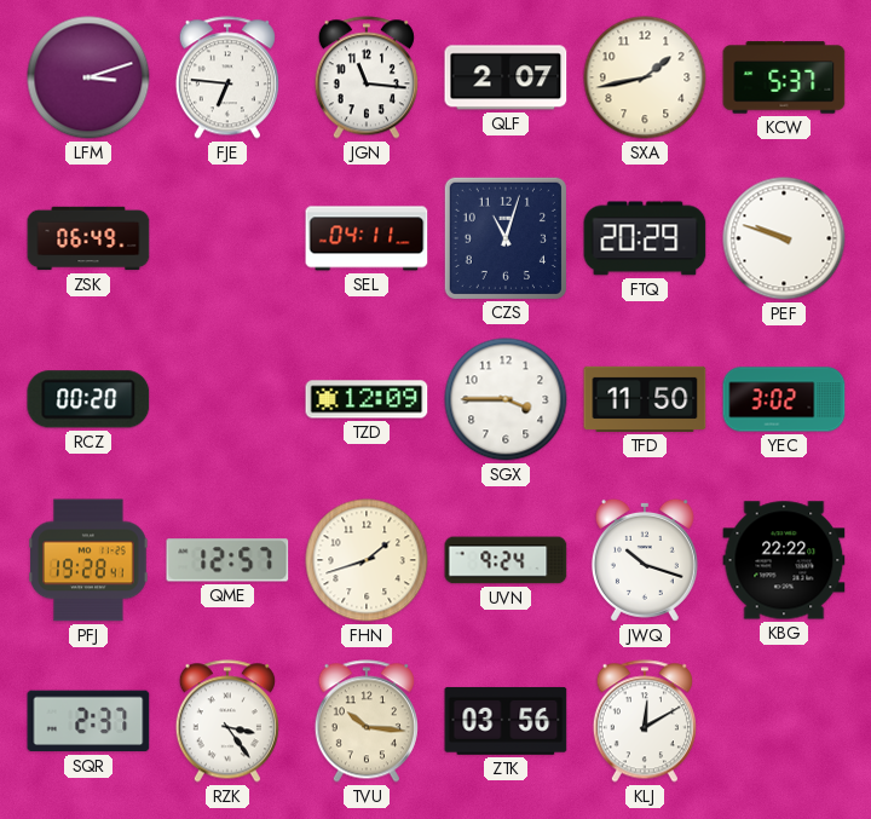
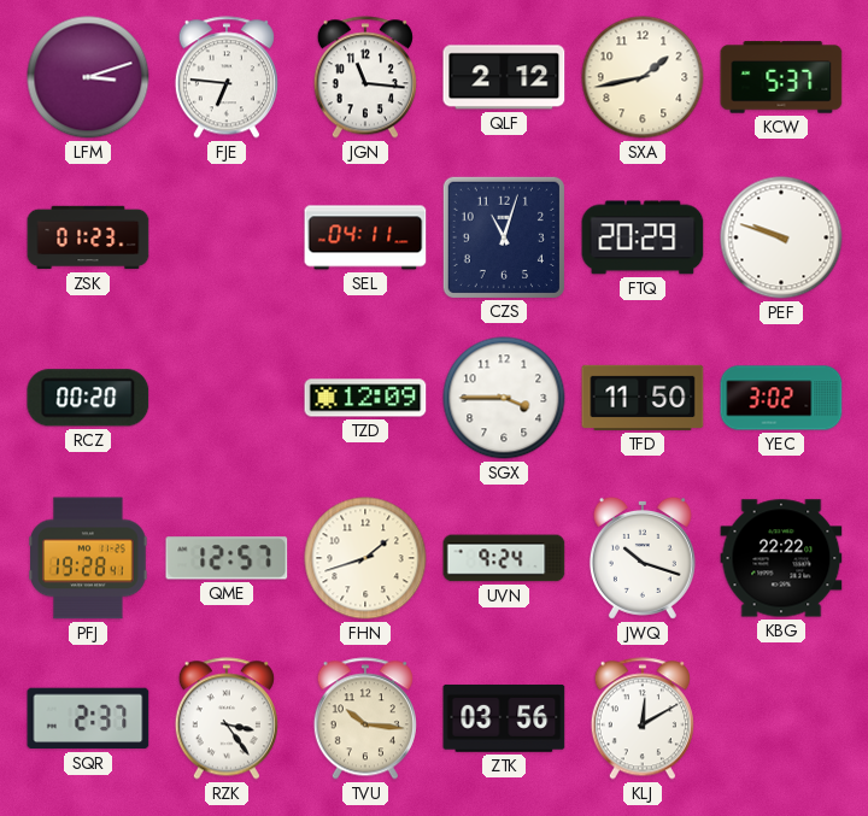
QLF: 2:07 -> 2:12
ZSK: 06:49 -> 01:23
